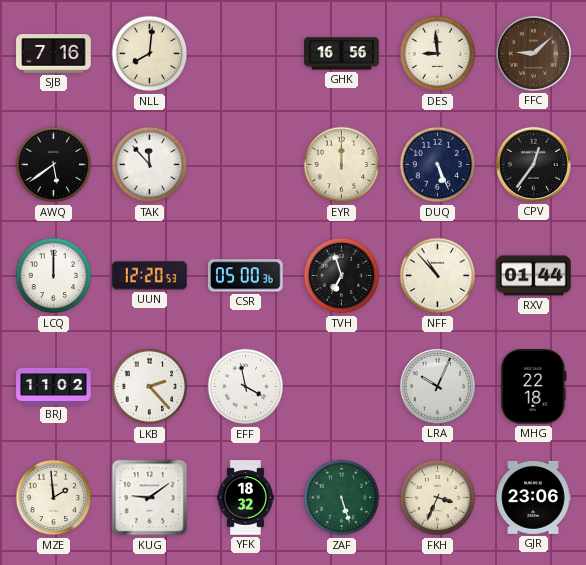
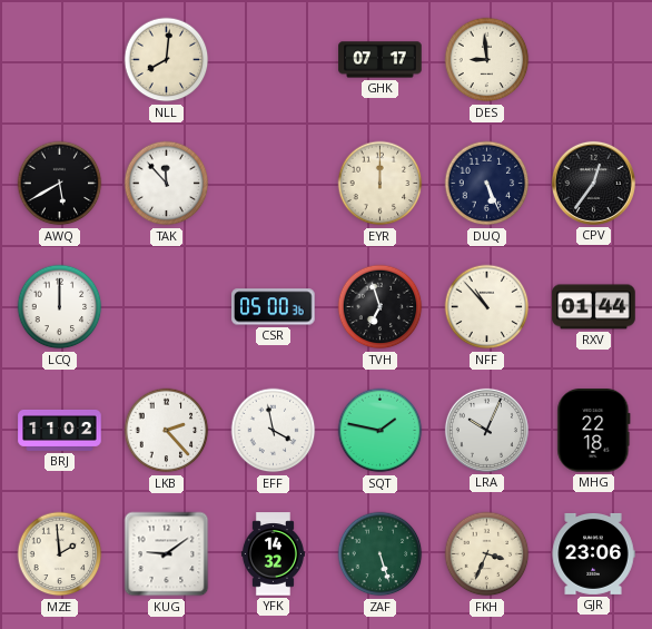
SJB: 7:16 -> none
GHK: 16:56 -> 07:17
FFC: 9:08 -> none
AWQ: 5:39 -> 5:40
UUN: 12:20 -> none
SQT: none -> 1:47
YFK: 18:32 -> 14:32
